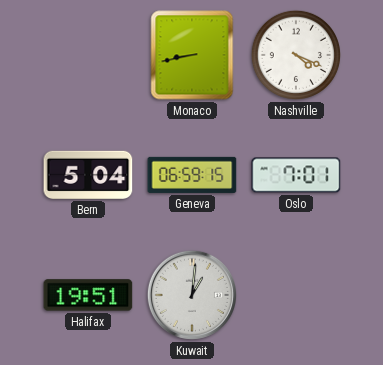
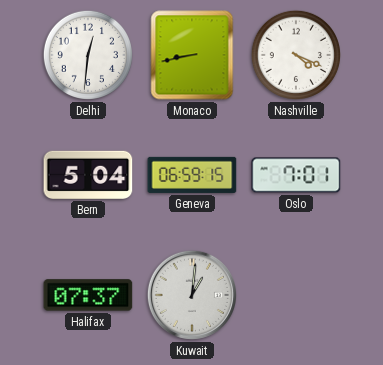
Delhi: none -> 12:31
Halifax: 19:51 -> 07:37
